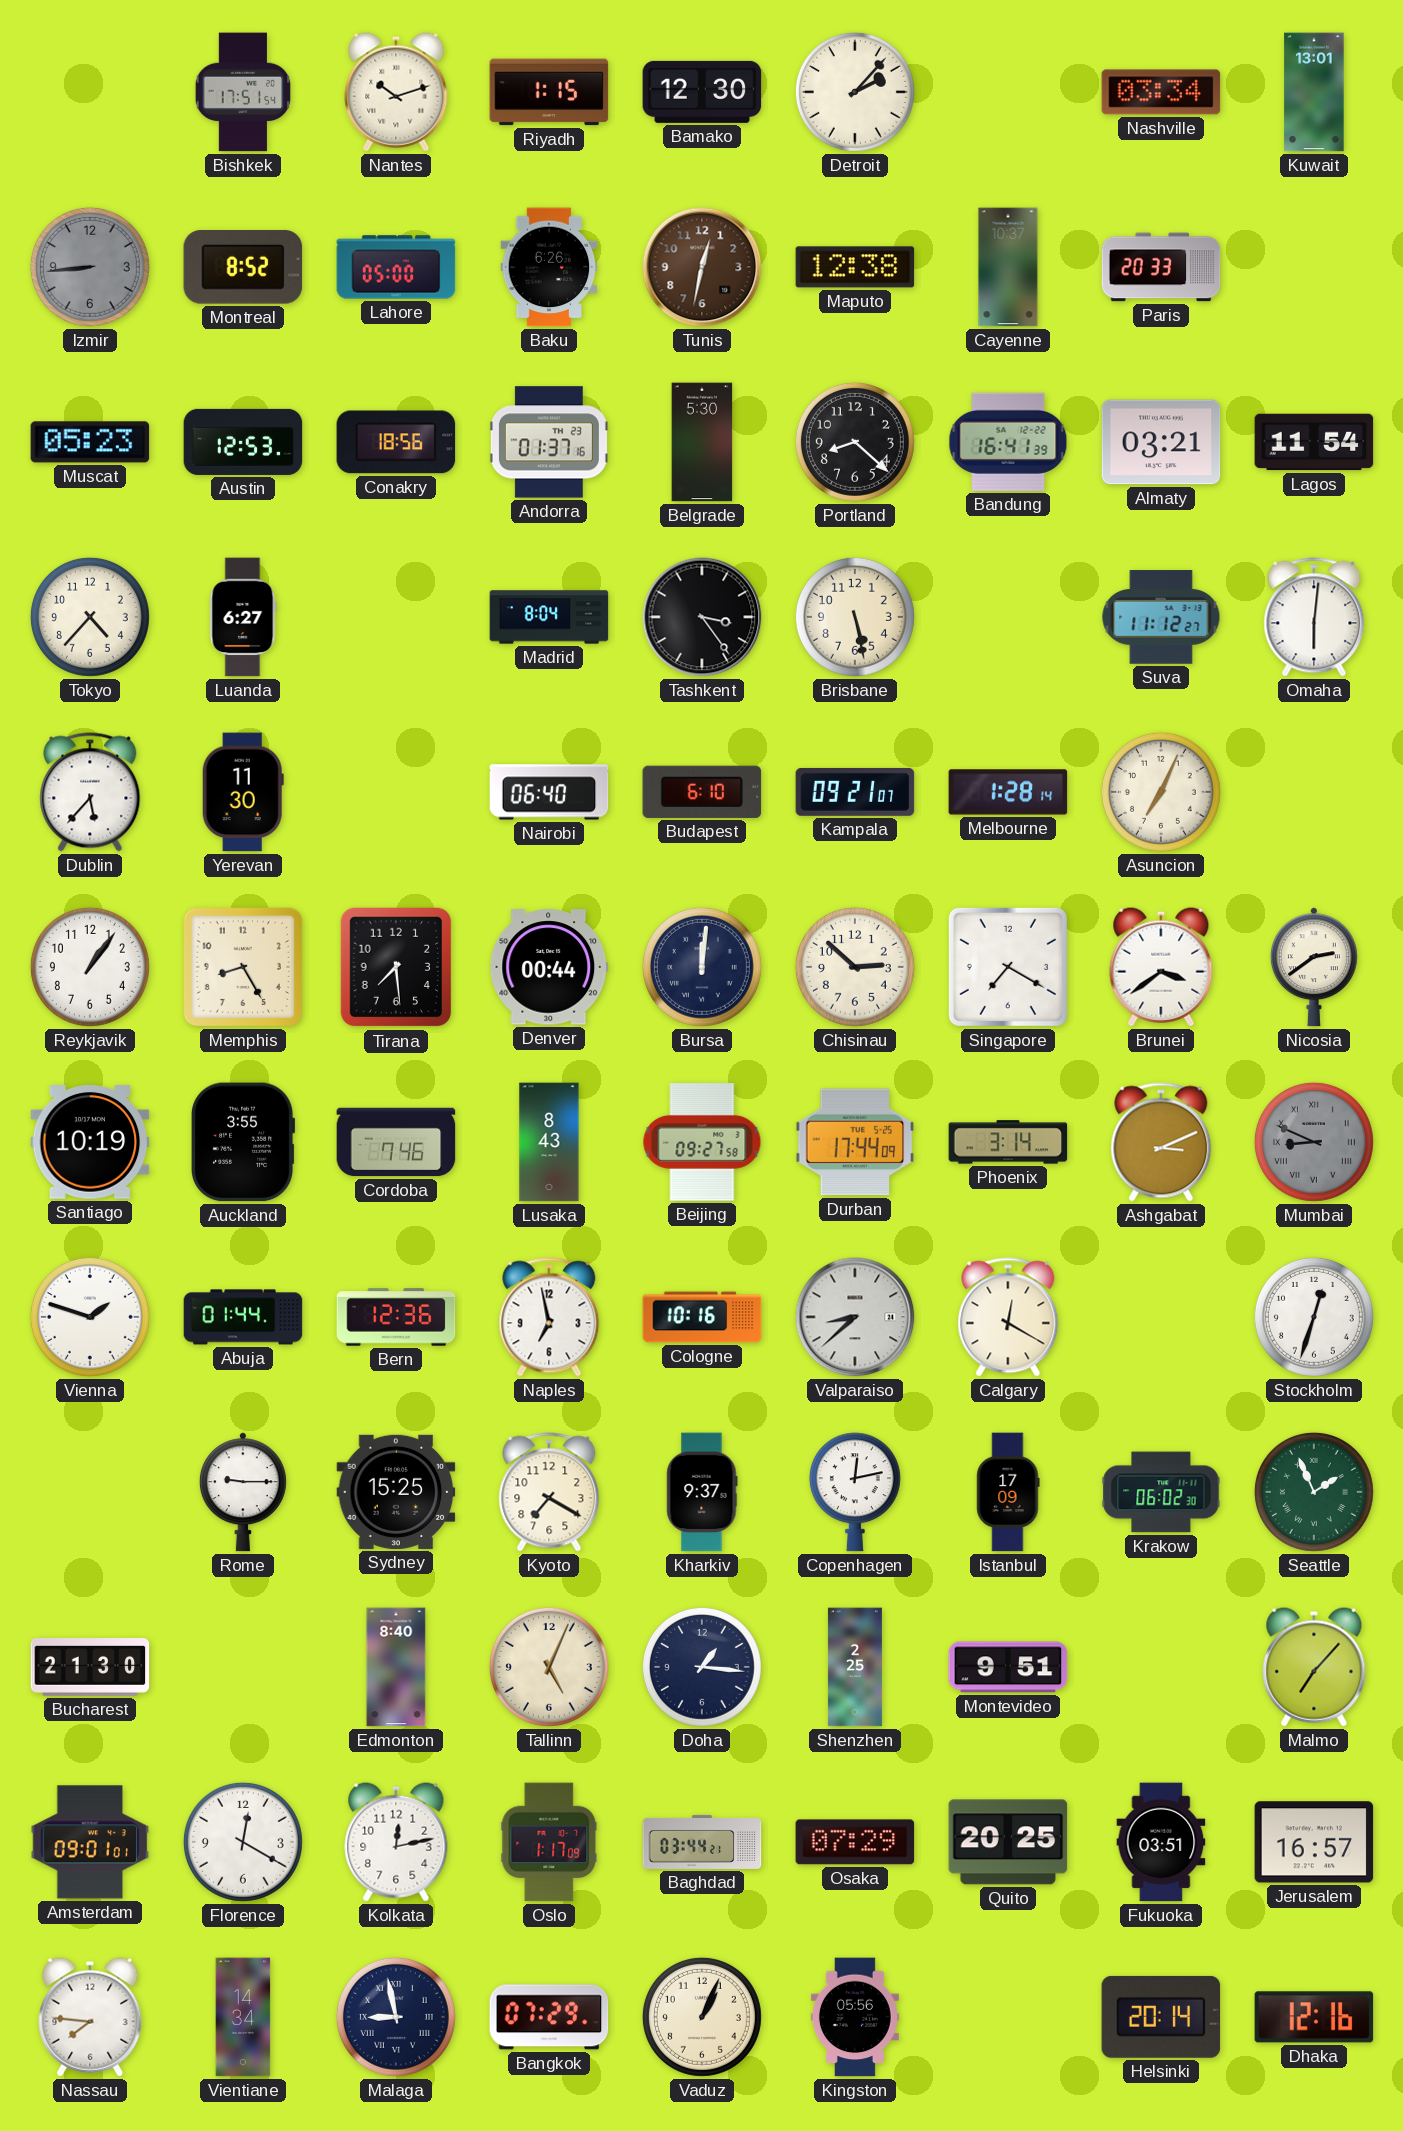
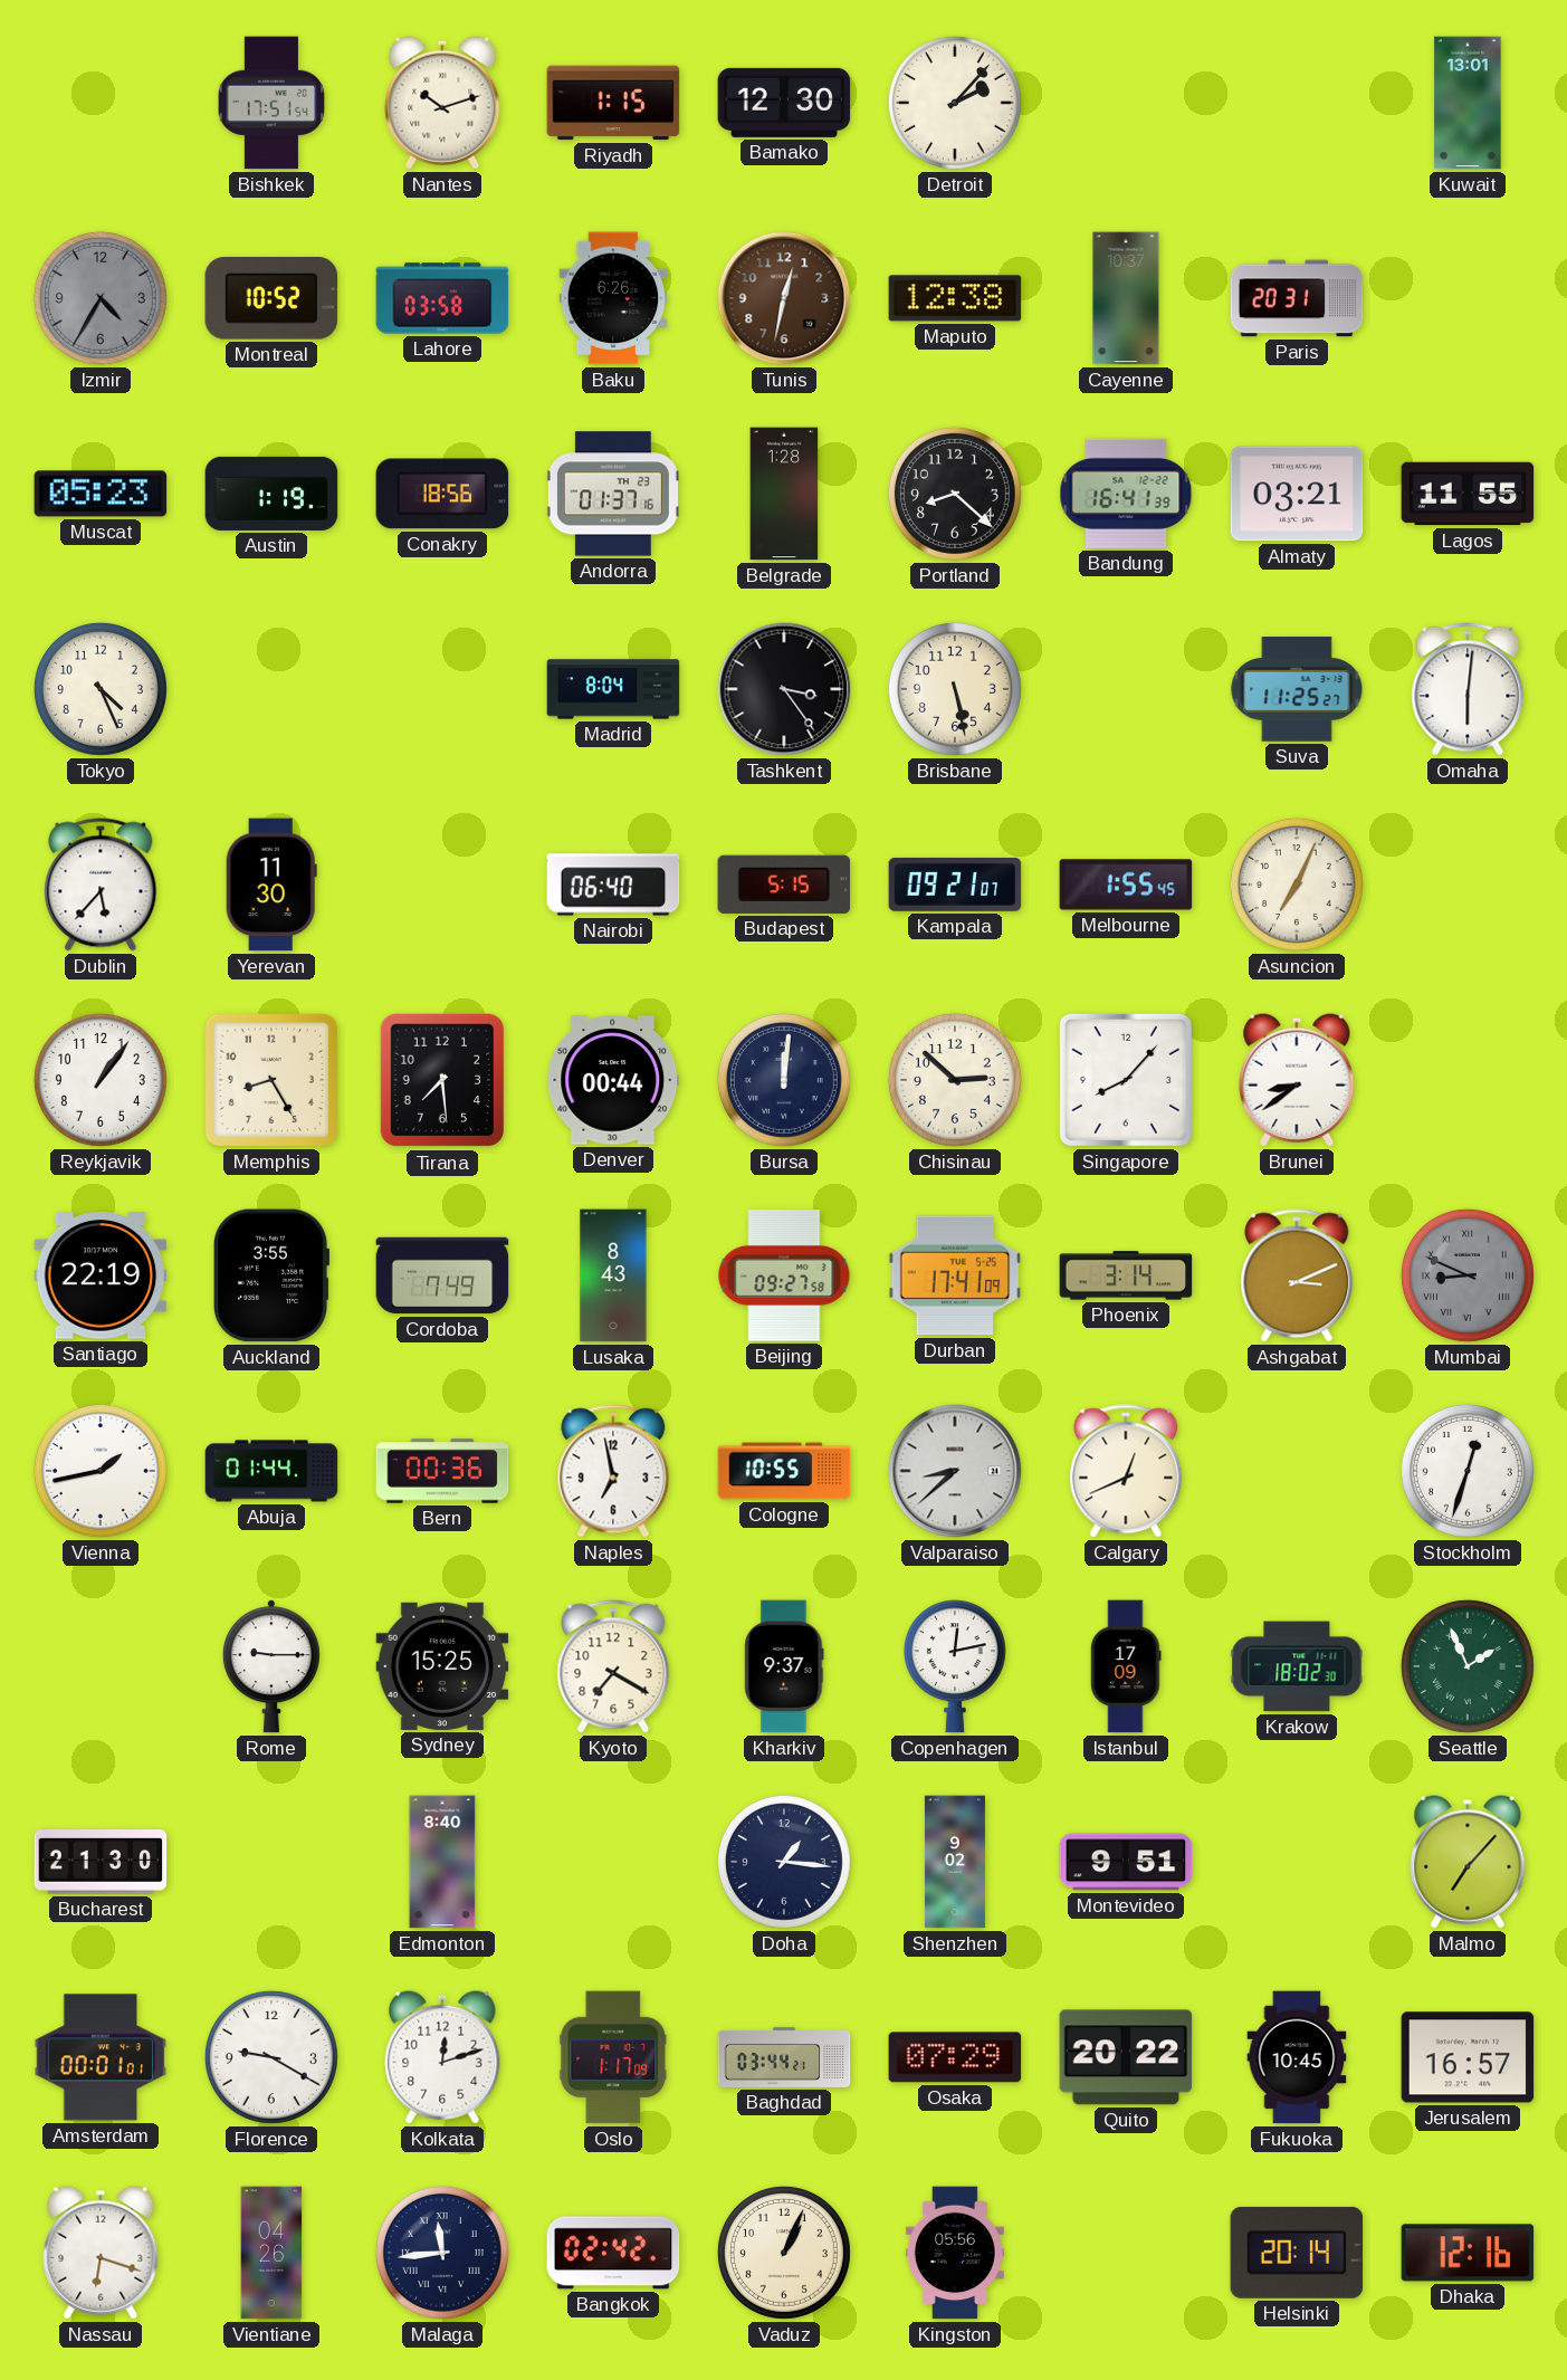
Nashville: 03:34 -> none
Izmir: 8:44 -> 4:35
Montreal: 8:52 -> 10:52
Lahore: 05:00 -> 03:58
Paris: 20:33 -> 20:31
Austin: 12:53 -> 1:19
Belgrade: 5:30 -> 1:28
Lagos: 11:54 -> 11:55
Tokyo: 4:37 -> 4:26
Luanda: 6:27 -> none
Suva: 11:12 -> 11:25
Budapest: 6:10 -> 5:15
Melbourne: 1:28 -> 1:55
Singapore: 7:20 -> 8:07
Brunei: 3:39 -> 8:39
Nicosia: 2:39 -> none
Santiago: 10:19 -> 22:19
Cordoba: 7:46 -> 7:49
Durban: 17:44 -> 17:41
Vienna: 1:48 -> 1:43
Bern: 12:36 -> 00:36
Cologne: 10:16 -> 10:55
Calgary: 12:20 -> 12:41
Krakow: 06:02 -> 18:02
Tallinn: 5:04 -> none
Shenzhen: 2:25 -> 9:02
Amsterdam: 09:01 -> 00:01
Florence: 12:20 -> 9:20
Kolkata: 12:13 -> 12:12
Quito: 20:25 -> 20:22
Fukuoka: 03:51 -> 10:45
Nassau: 7:46 -> 6:18
Vientiane: 14:34 -> 04:26
Malaga: 8:58 -> 11:44
Bangkok: 07:29 -> 02:42
